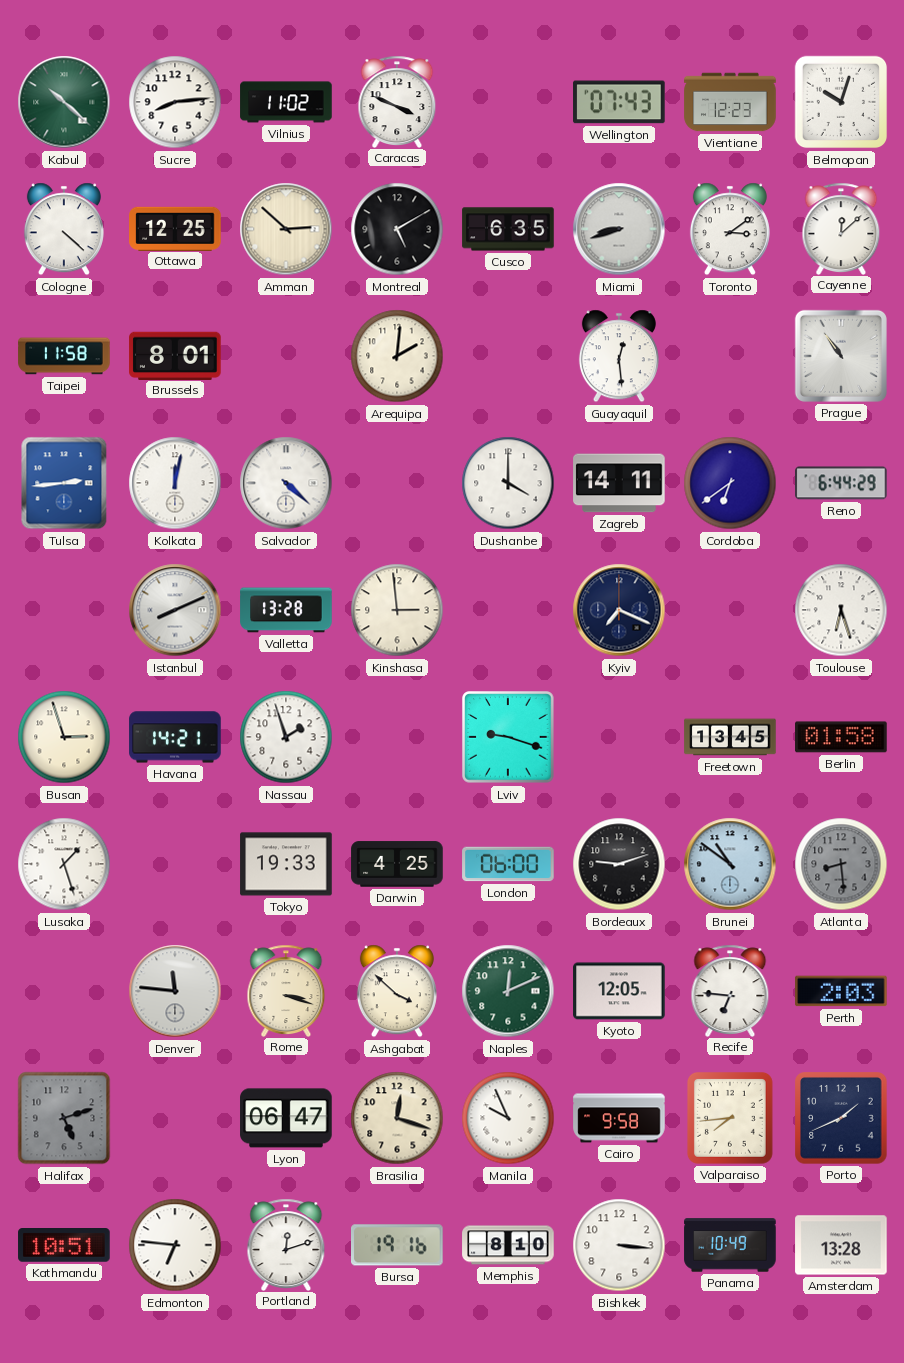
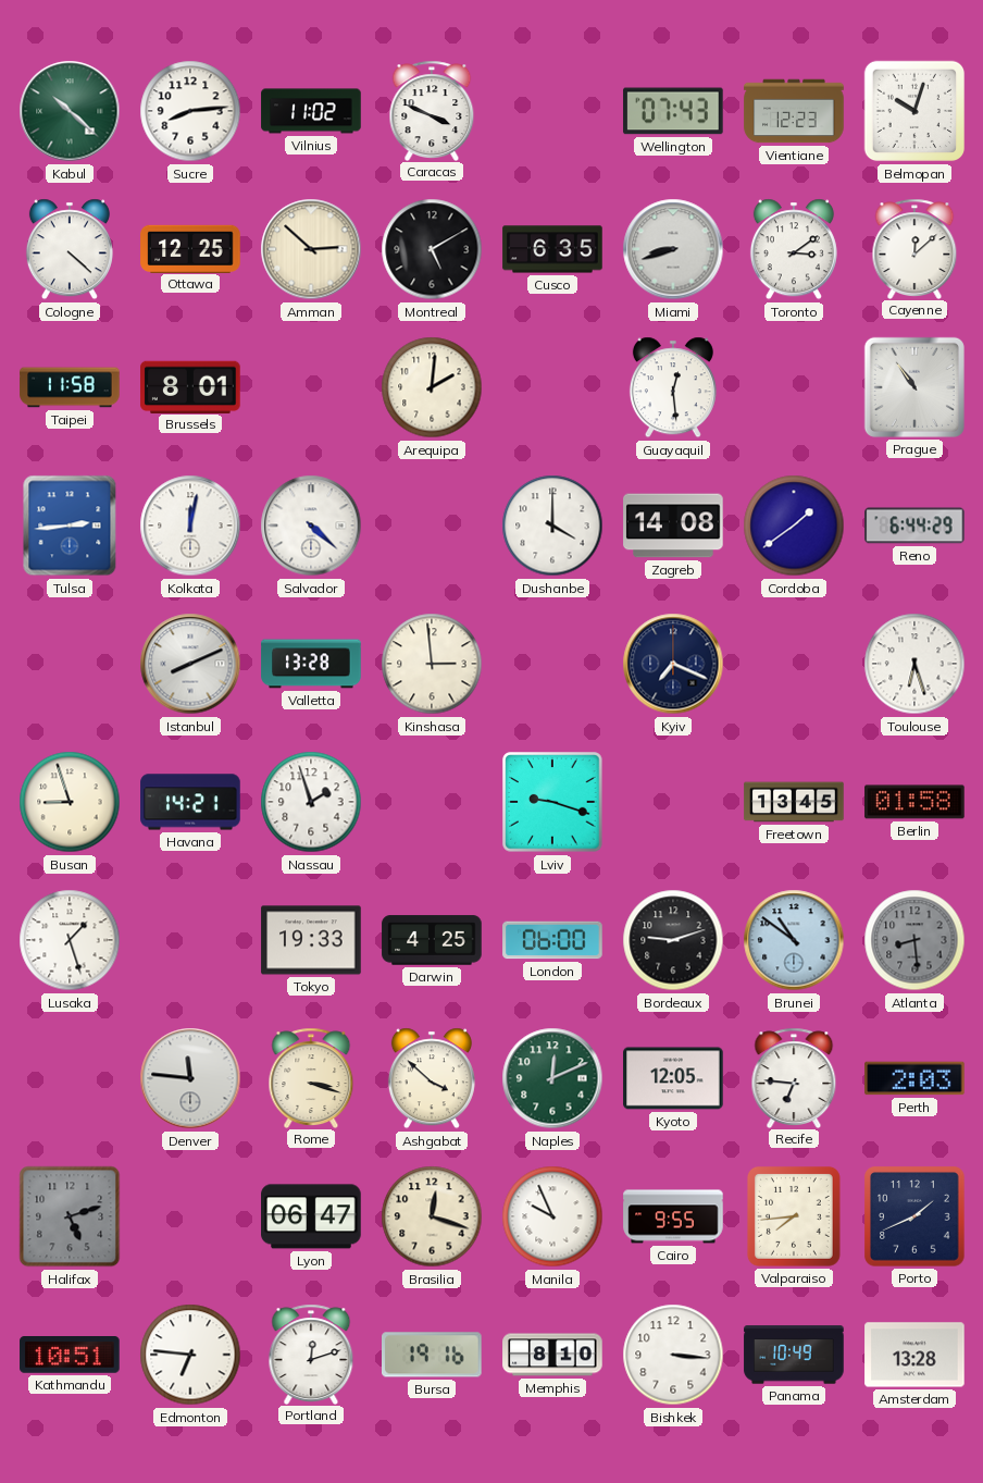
Zagreb: 14:11 -> 14:08
Cordoba: 6:39 -> 1:39
Busan: 2:57 -> 8:57
Cairo: 9:58 -> 9:55
